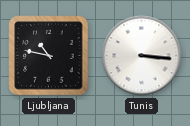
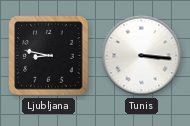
Ljubljana: 10:47 -> 8:47
